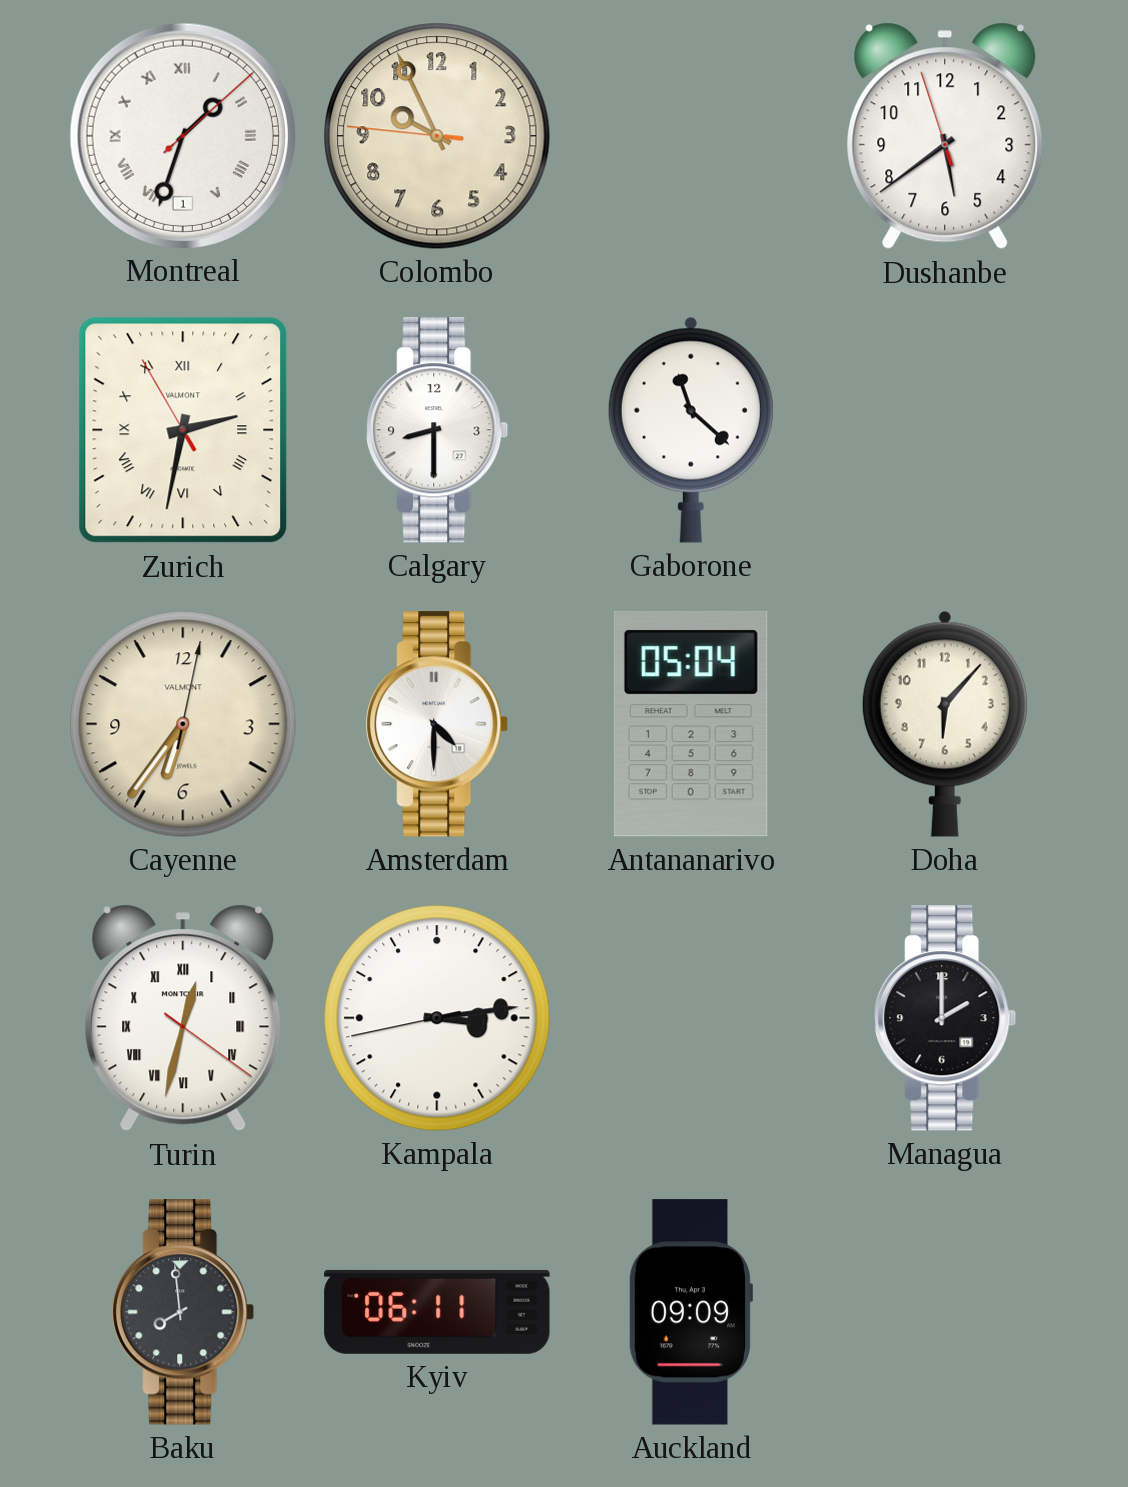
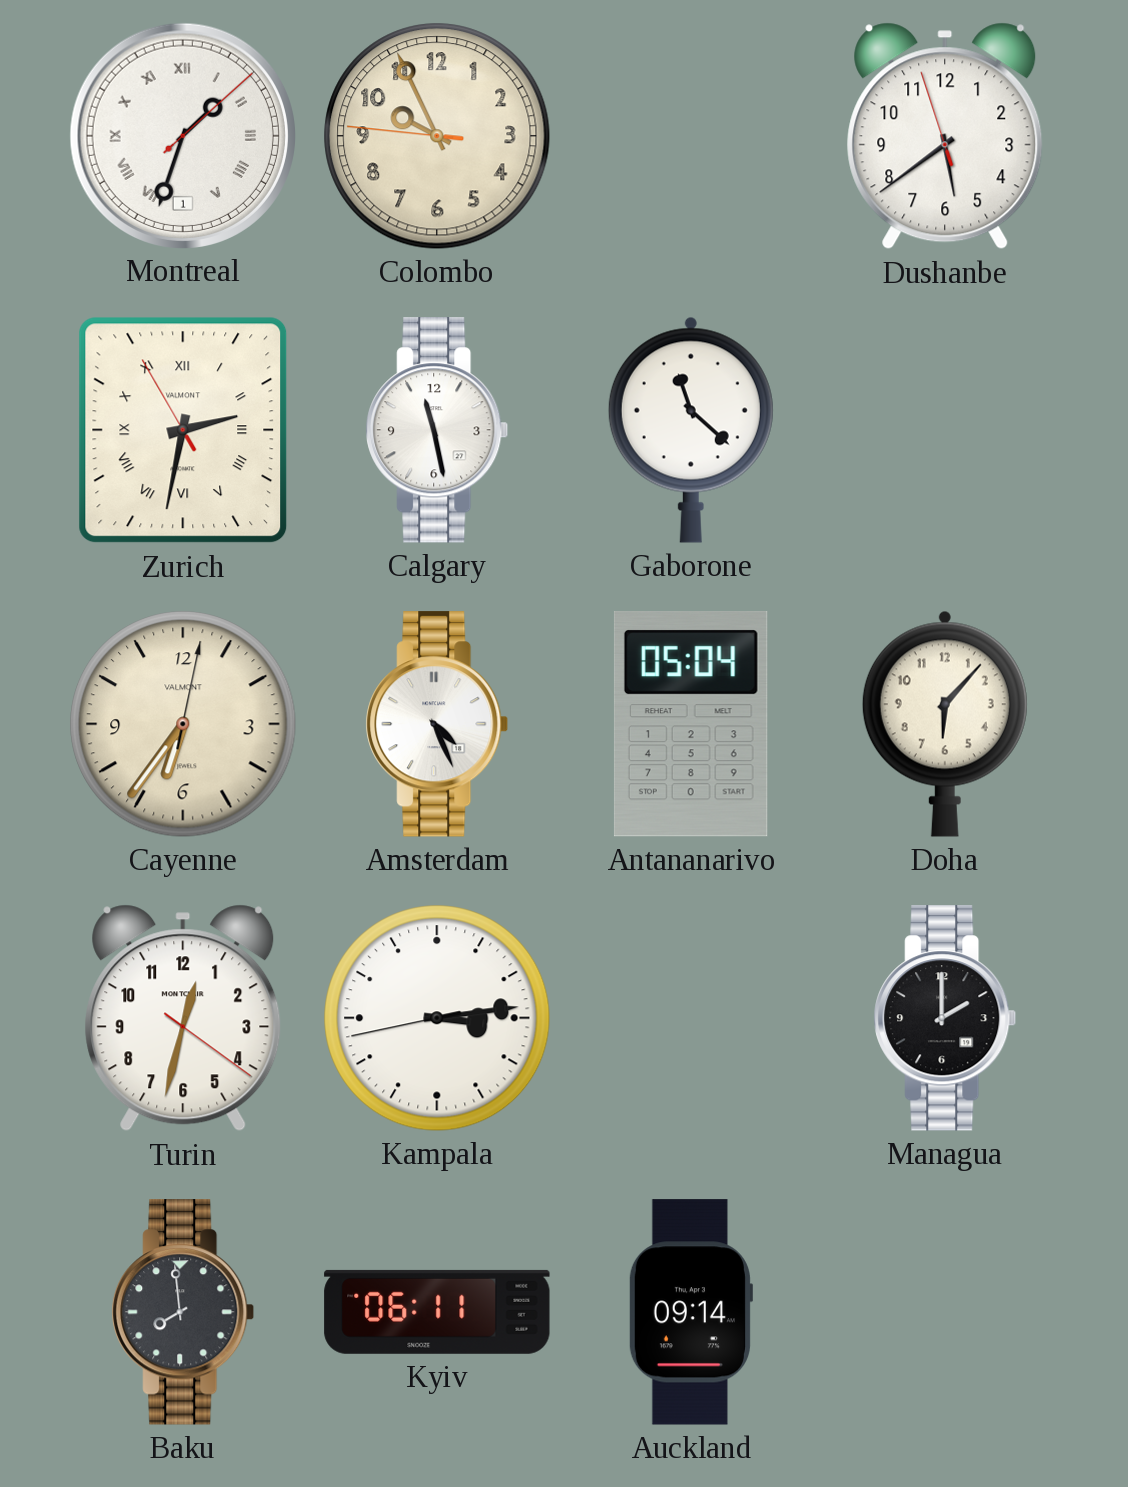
Calgary: 8:30 -> 11:28
Amsterdam: 4:30 -> 4:26
Turin numerals: Roman -> Arabic
Auckland: 09:09 -> 09:14
